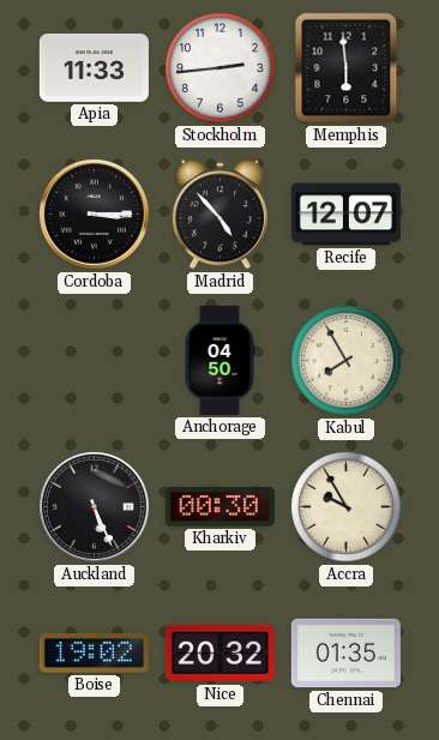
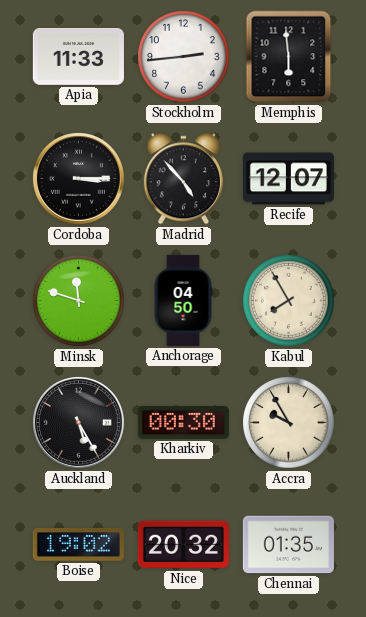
Minsk: none -> 11:48
Auckland: 5:26 -> 5:25
